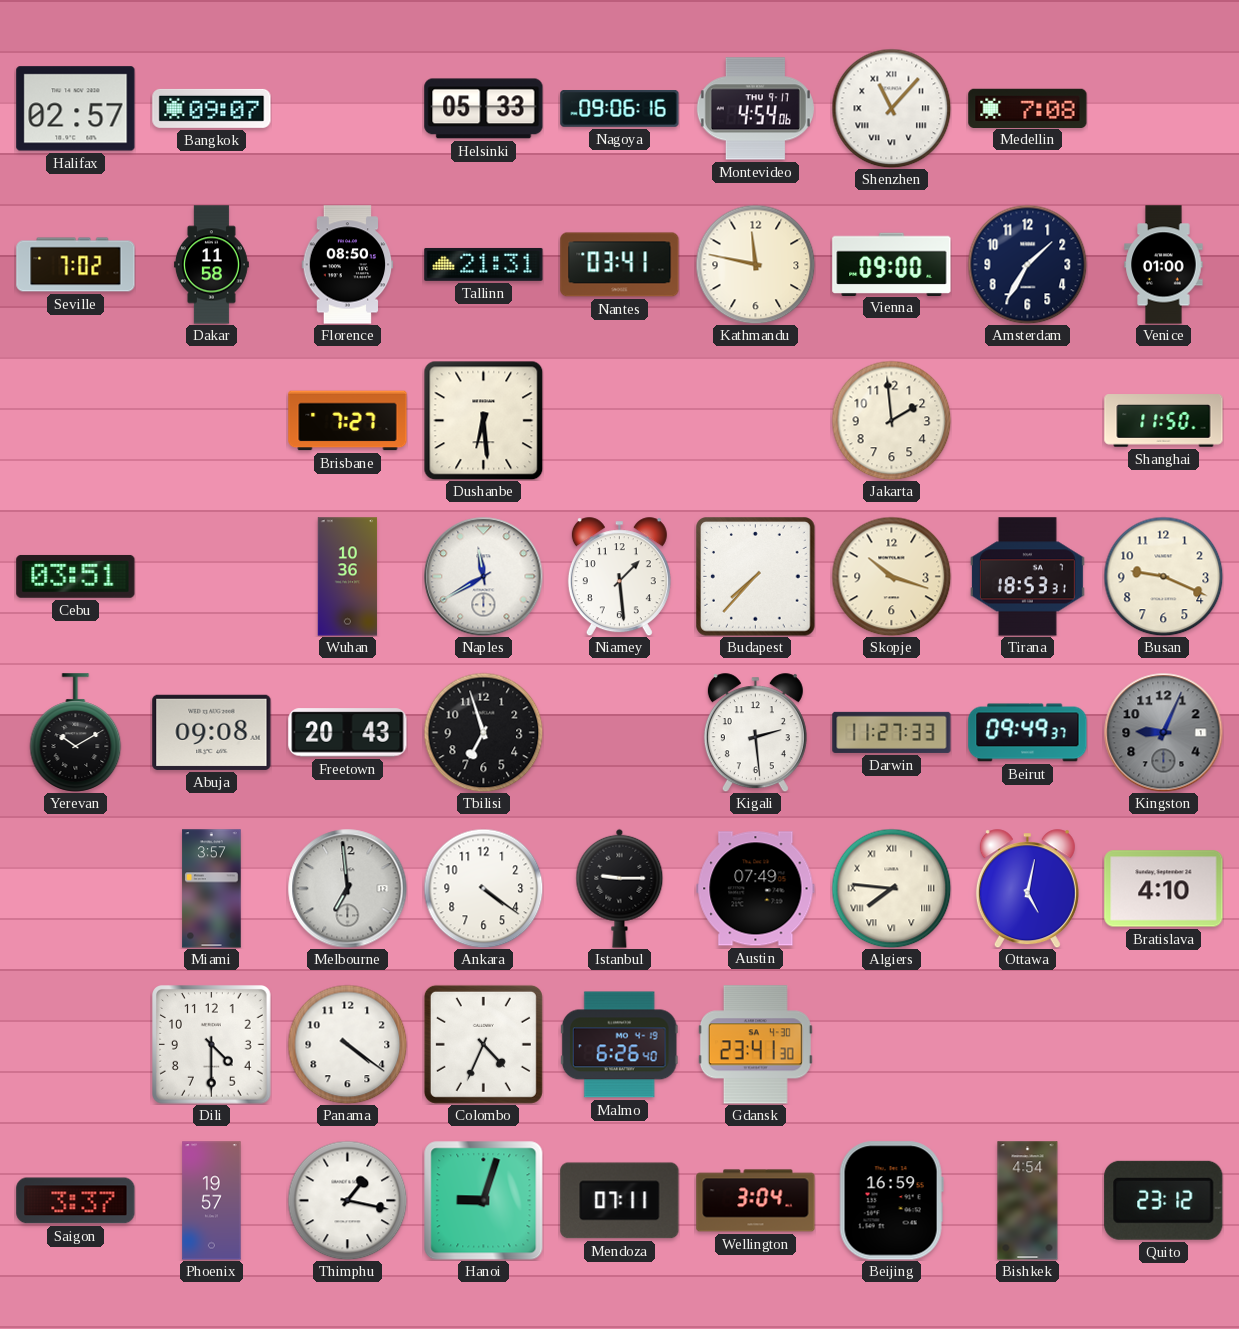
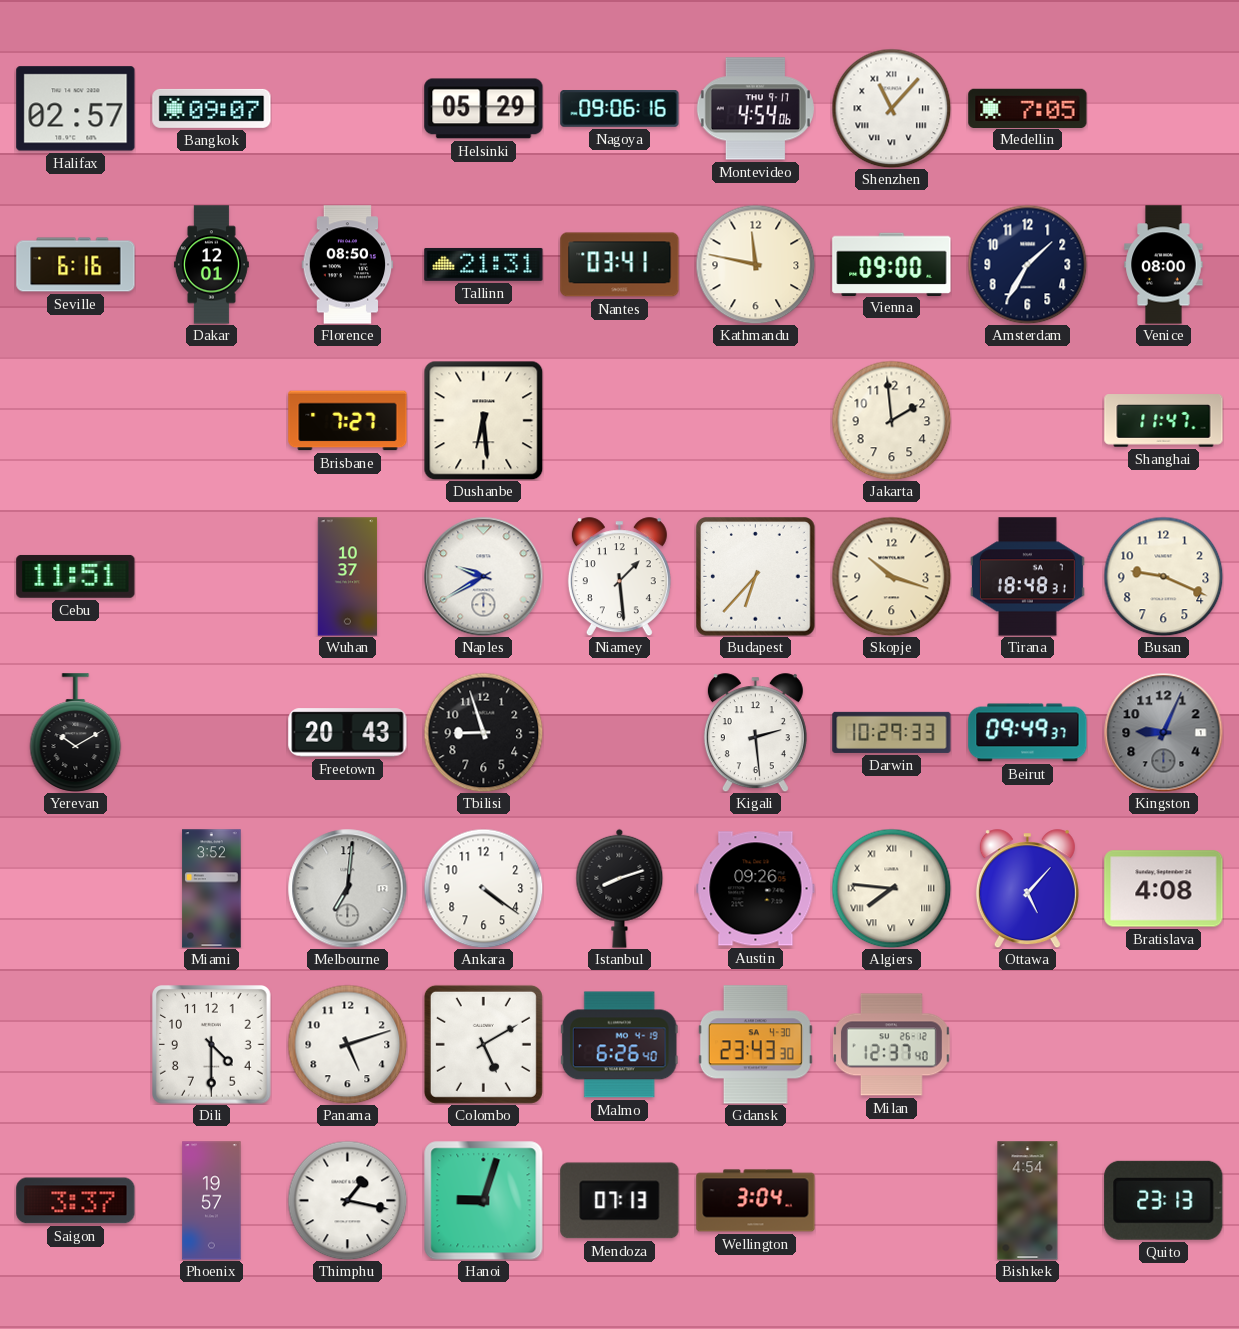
Helsinki: 05:33 -> 05:29
Medellin: 7:08 -> 7:05
Seville: 7:02 -> 6:16
Dakar: 11:58 -> 12:01
Venice: 01:00 -> 08:00
Shanghai: 11:50 -> 11:47
Cebu: 03:51 -> 11:51
Wuhan: 10:36 -> 10:37
Naples: 11:40 -> 9:40
Budapest: 7:37 -> 6:37
Tirana: 18:53 -> 18:48
Abuja: 09:08 -> none
Tbilisi: 6:57 -> 8:57
Darwin: 11:27 -> 10:29
Miami: 3:57 -> 3:52
Melbourne: 6:59 -> 7:01
Istanbul: 9:15 -> 8:12
Austin: 07:49 -> 09:26
Ottawa: 5:02 -> 5:07
Bratislava: 4:10 -> 4:08
Panama: 4:21 -> 5:12
Colombo: 4:34 -> 5:10
Gdansk: 23:41 -> 23:43
Milan: none -> 12:37
Mendoza: 07:11 -> 07:13
Beijing: 16:59 -> none
Quito: 23:12 -> 23:13
